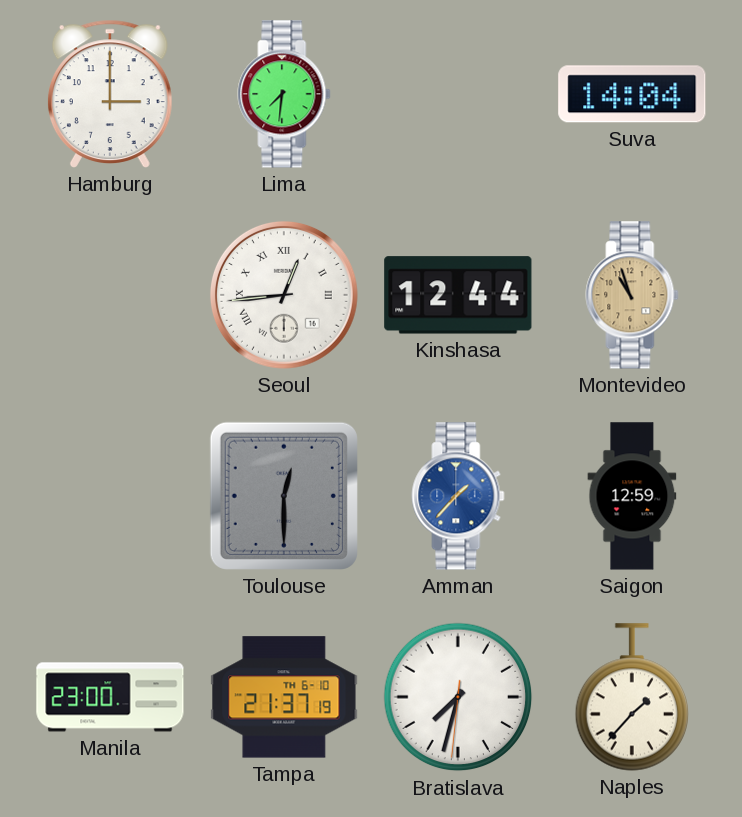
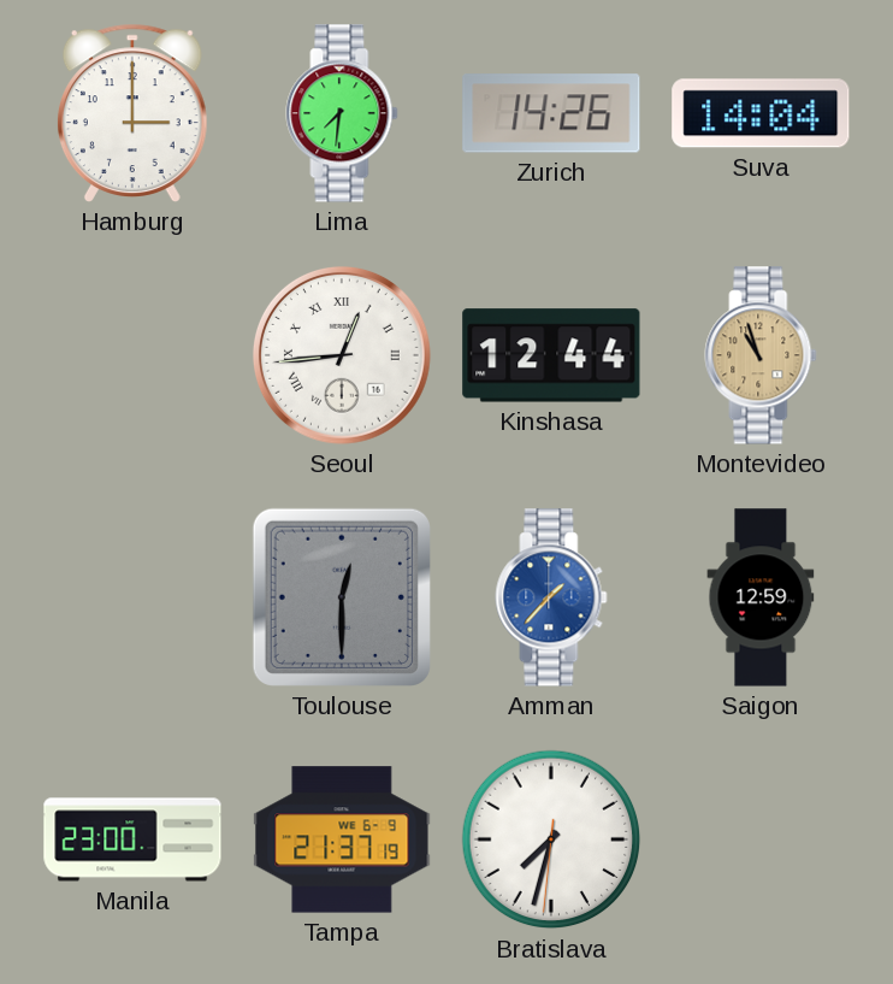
Zurich: none -> 14:26
Tampa date: TH 6-10 -> WE 6-9
Naples: 1:37 -> none
